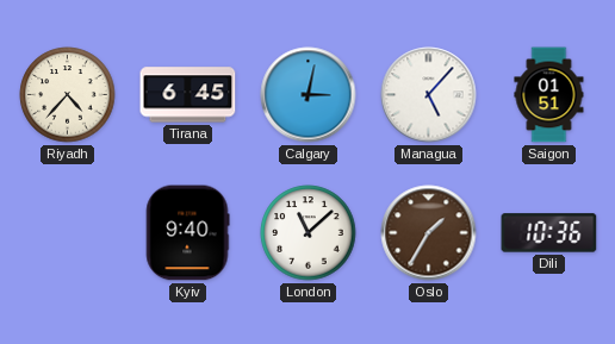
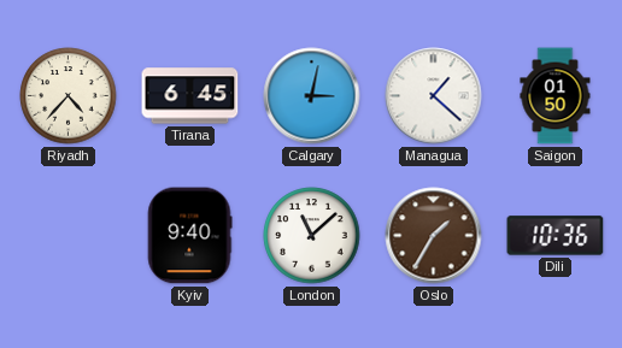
Managua: 5:07 -> 1:22
Saigon: 01:51 -> 01:50
